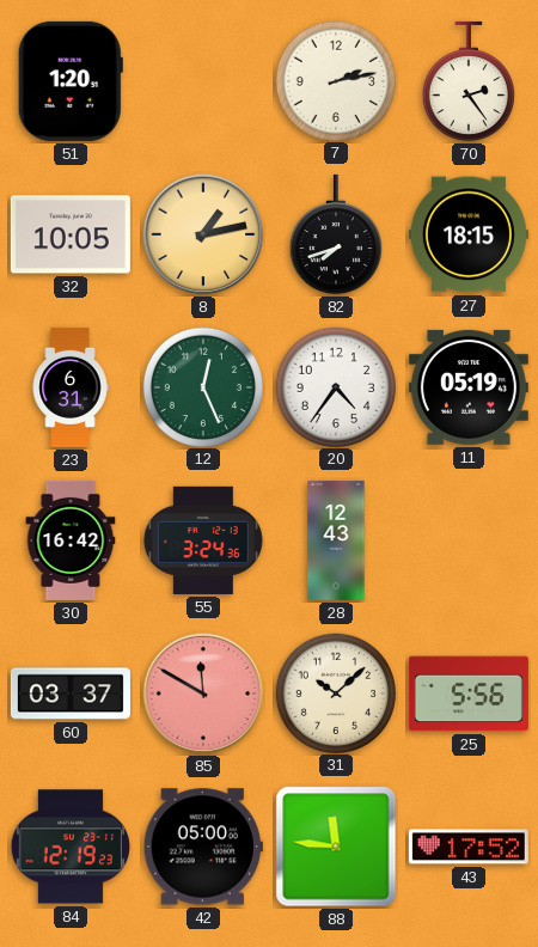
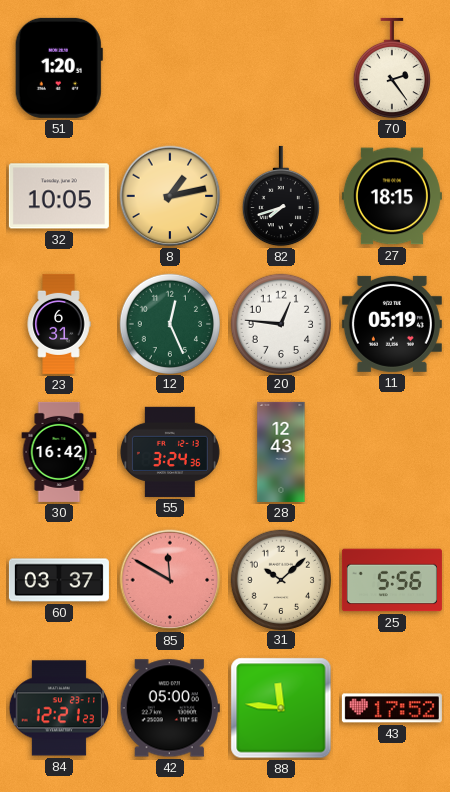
7: 2:13 -> none
20: 4:36 -> 12:46
84: 12:19 -> 12:21
